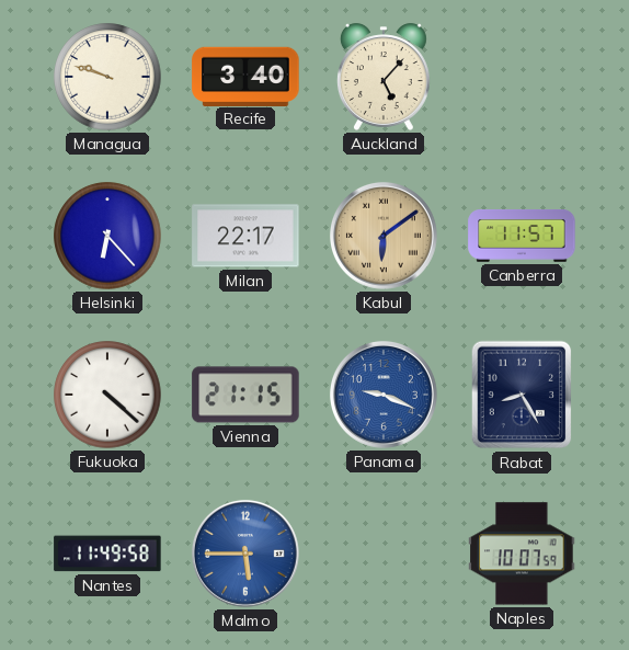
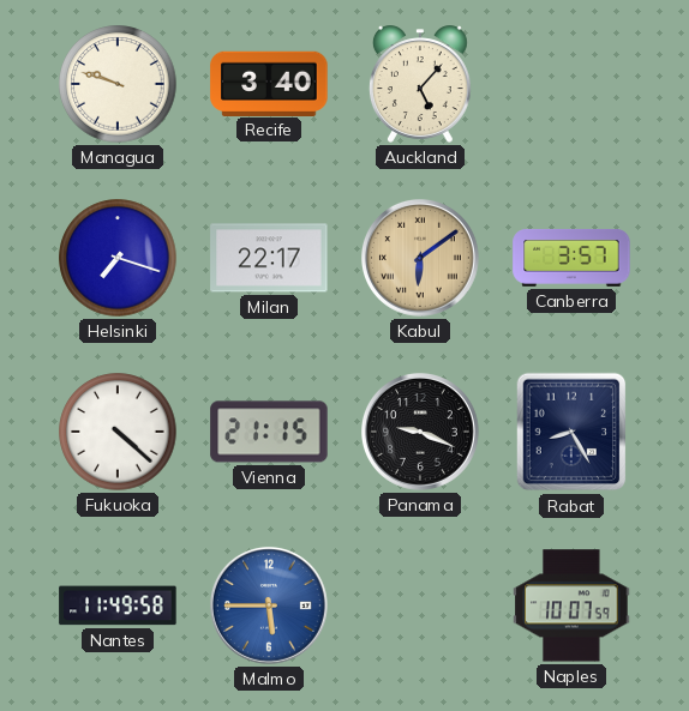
Helsinki: 6:23 -> 7:18
Canberra: 11:57 -> 3:57
Panama dial: blue -> black
